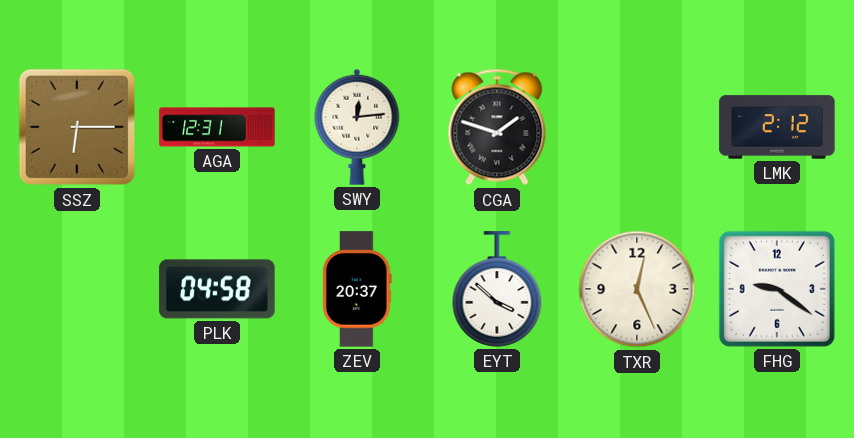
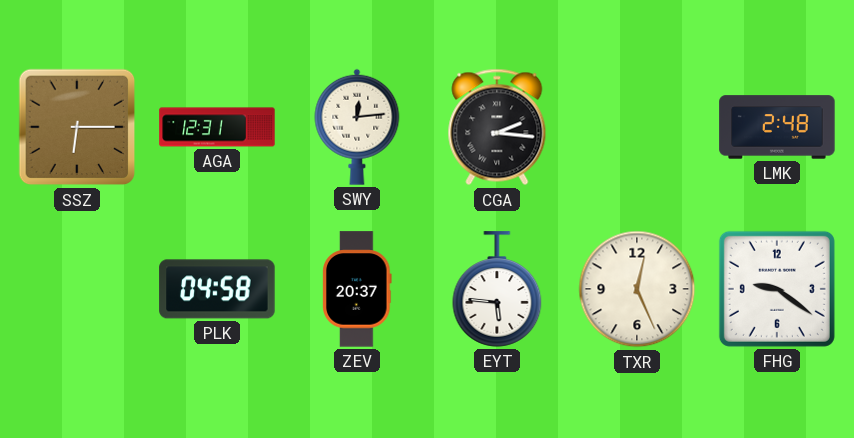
CGA: 1:48 -> 2:16
LMK: 2:12 -> 2:48
EYT: 3:52 -> 5:46
